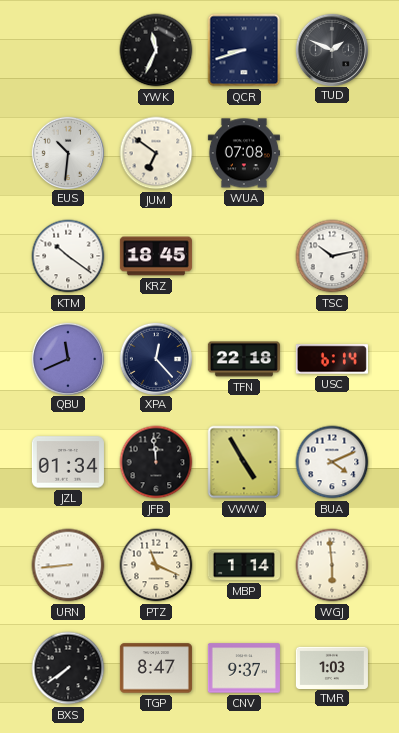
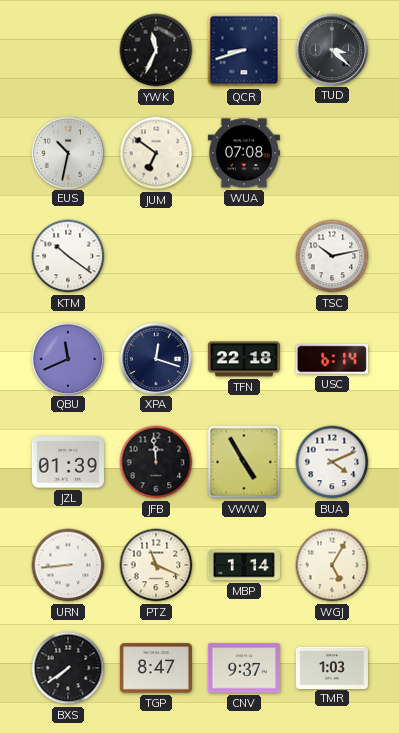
TUD: 1:49 -> 3:22
EUS: 10:31 -> 10:32
KRZ: 18:45 -> none
XPA: 12:23 -> 12:18
JZL: 01:34 -> 01:39
WGJ: 5:59 -> 5:05
